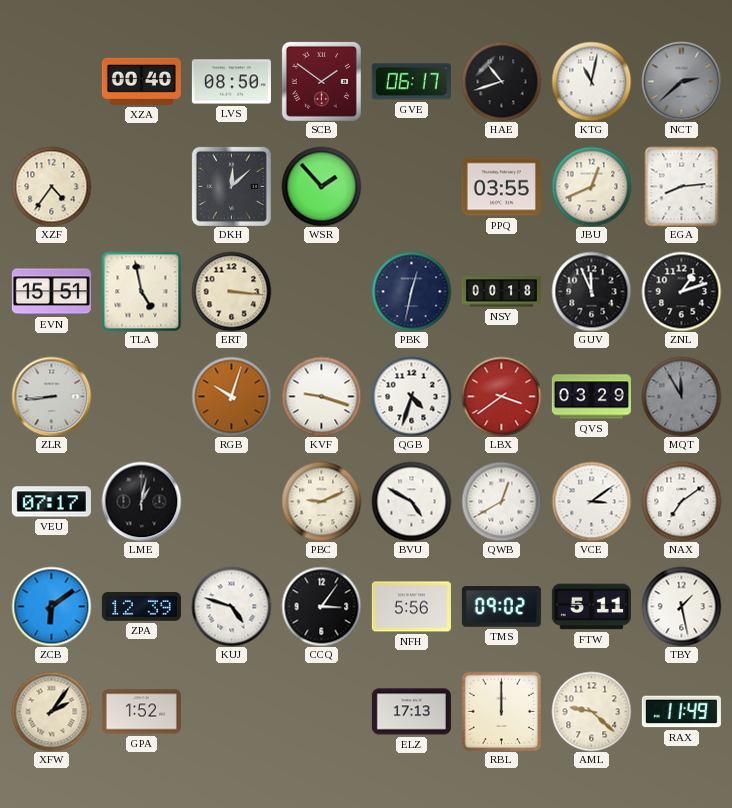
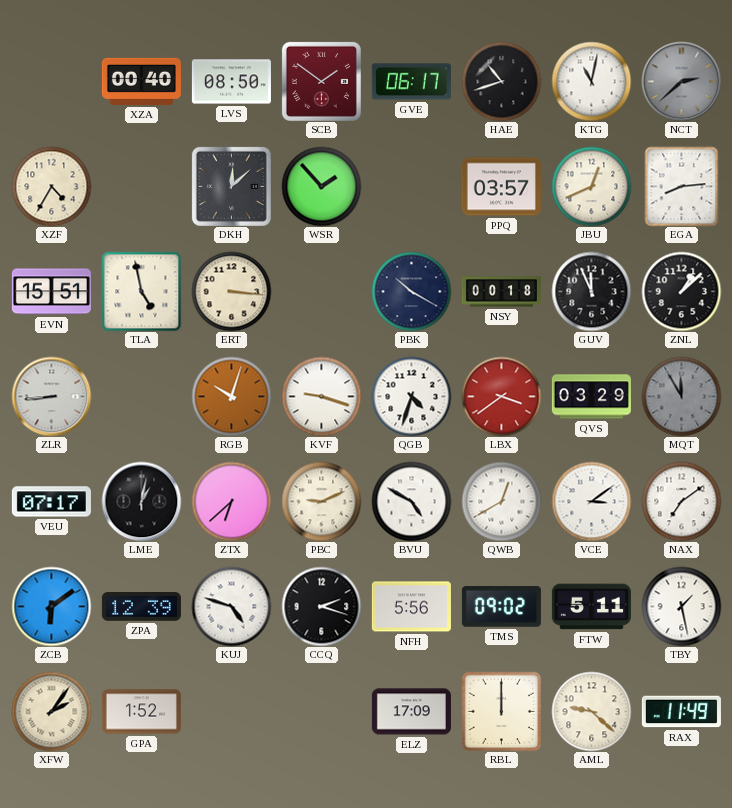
XZF: 4:36 -> 4:35
PPQ: 03:55 -> 03:57
PBK: 12:32 -> 10:20
ZNL: 1:12 -> 1:08
ZTX: none -> 6:38
CCQ: 3:06 -> 2:18
ELZ: 17:13 -> 17:09
